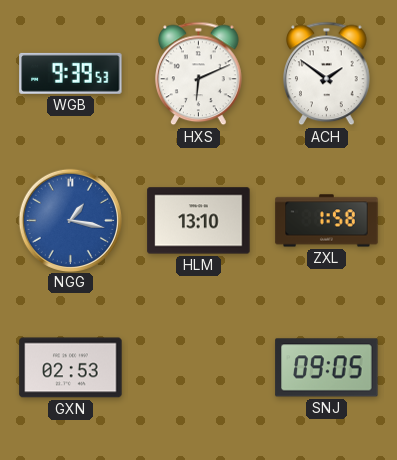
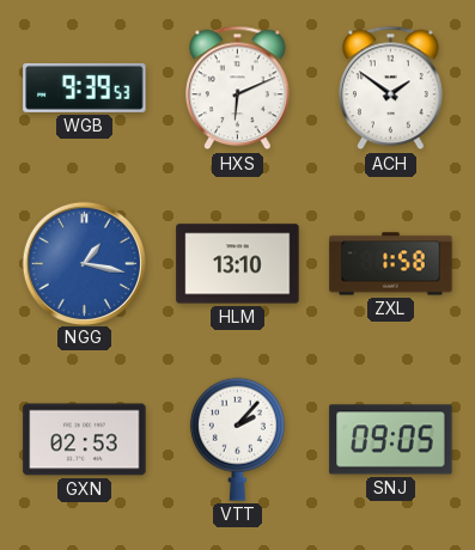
VTT: none -> 2:07
